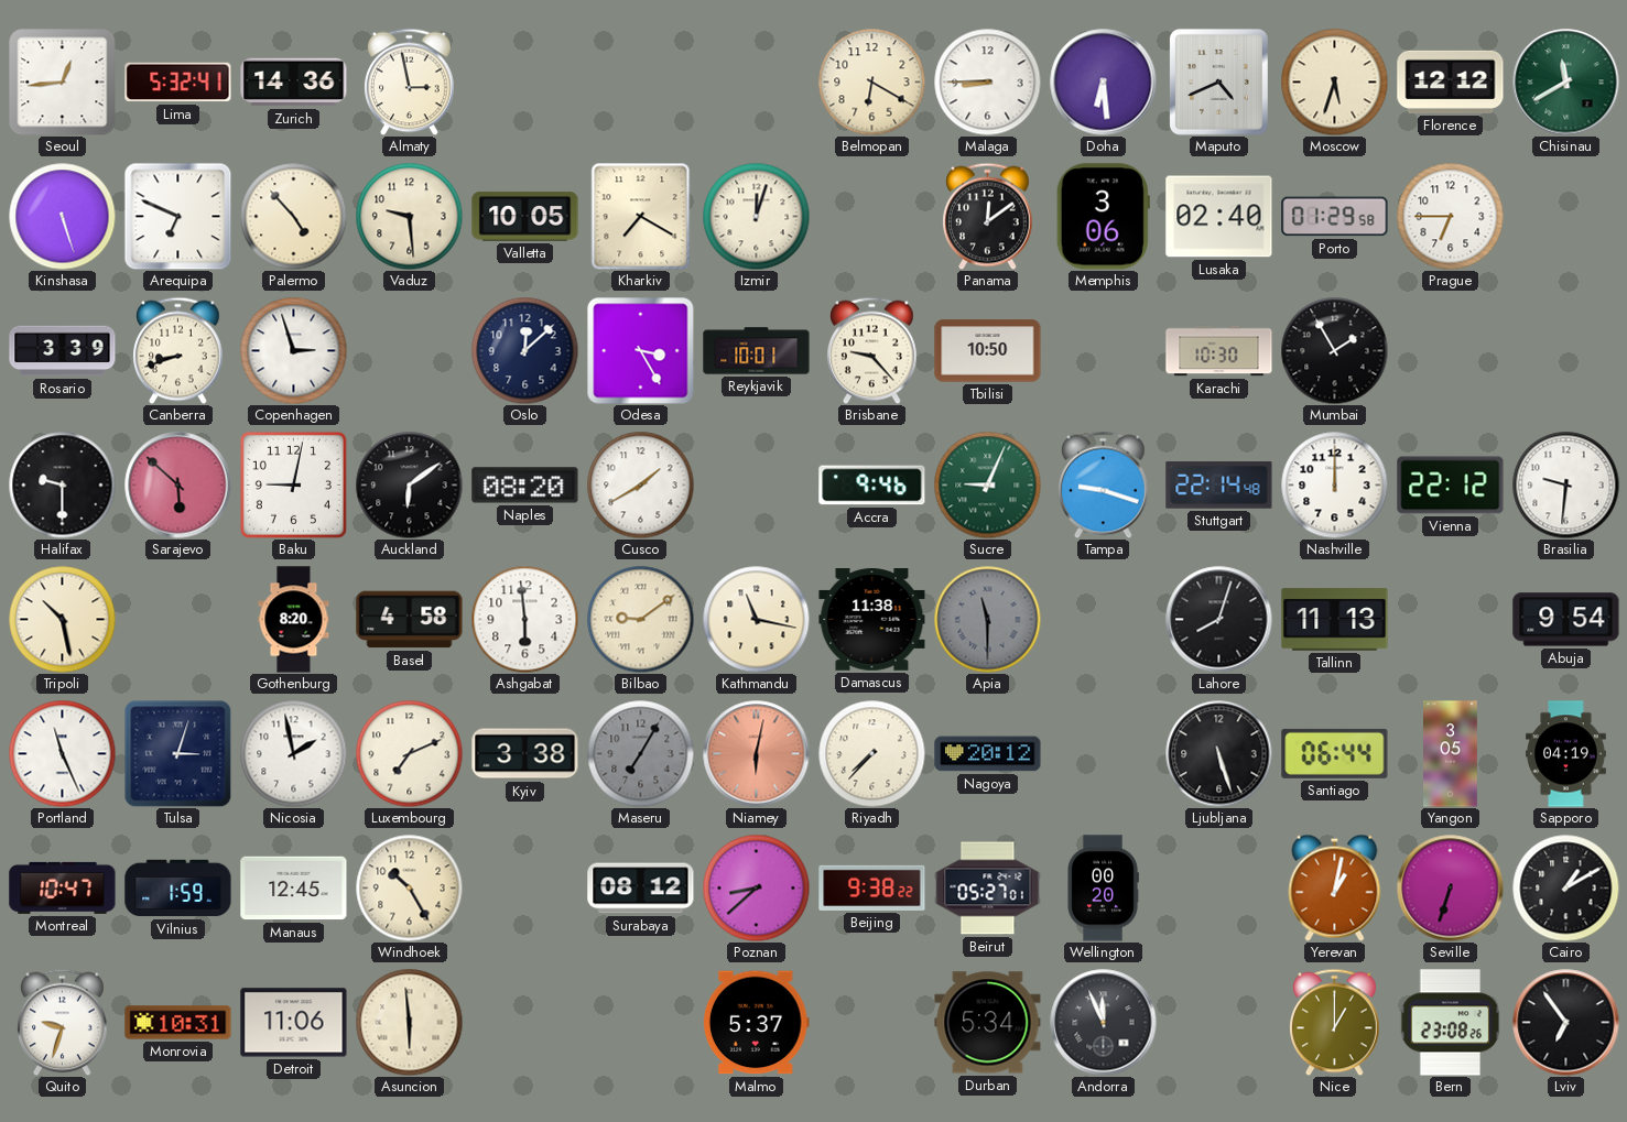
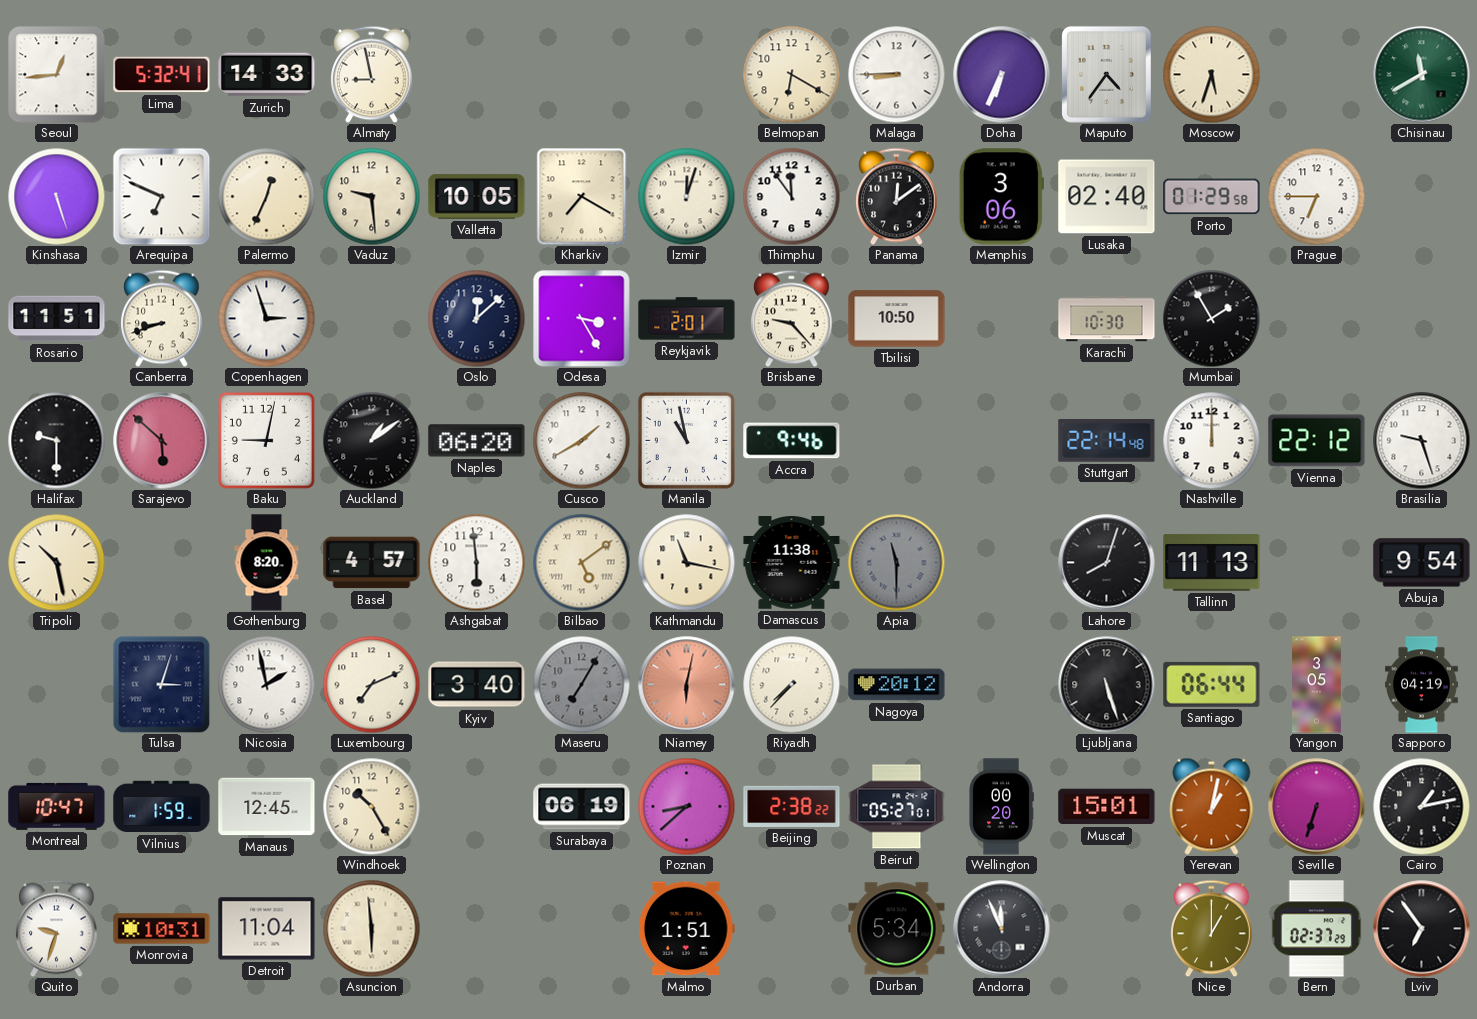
Zurich: 14:36 -> 14:33
Almaty: 2:58 -> 8:58
Doha: 6:29 -> 6:34
Maputo: 4:41 -> 4:36
Florence: 12:12 -> none
Palermo: 4:53 -> 12:34
Thimphu: none -> 11:54
Rosario: 3:39 -> 11:51
Reykjavik: 10:01 -> 2:01
Auckland: 6:09 -> 1:09
Naples: 08:20 -> 06:20
Manila: none -> 10:58
Sucre: 9:04 -> none
Tampa: 9:18 -> none
Brasilia: 9:31 -> 9:27
Basel: 4:58 -> 4:57
Bilbao: 9:09 -> 5:09
Portland: 11:26 -> none
Kyiv: 3:38 -> 3:40
Surabaya: 08:12 -> 06:19
Beijing: 9:38 -> 2:38
Muscat: none -> 15:01
Cairo: 1:10 -> 1:13
Detroit: 11:06 -> 11:04
Malmo: 5:37 -> 1:51
Bern: 23:08 -> 02:37
